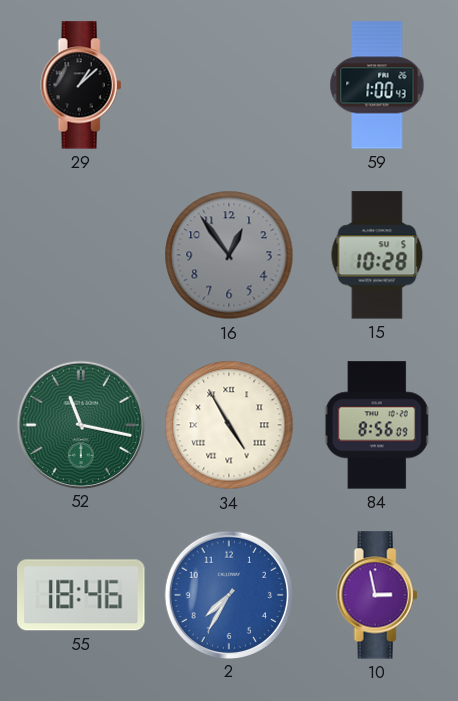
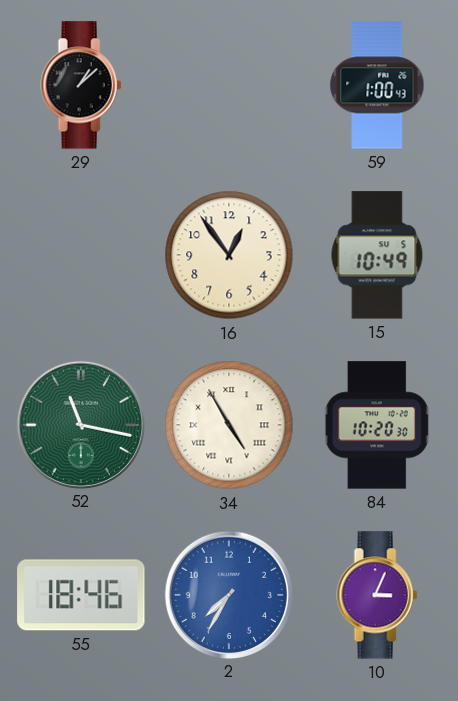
16 dial: grey -> cream
15: 10:28 -> 10:49
84: 8:56 -> 10:20
10: 2:58 -> 3:04
